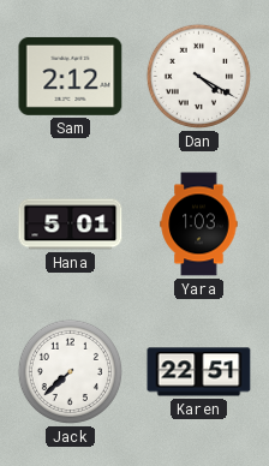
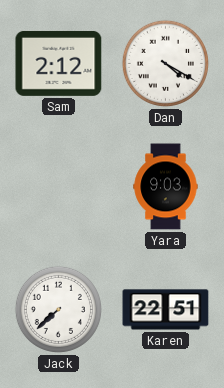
Hana: 5:01 -> none
Yara: 1:03 -> 9:03
